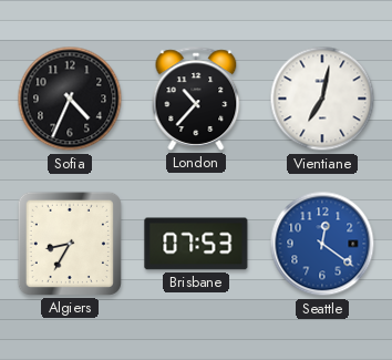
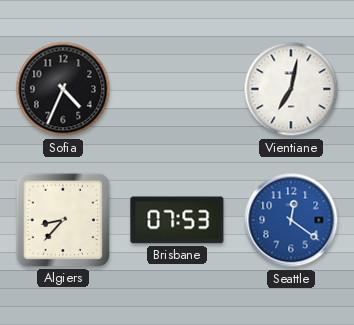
London: 10:37 -> none
Algiers: 8:35 -> 8:37
